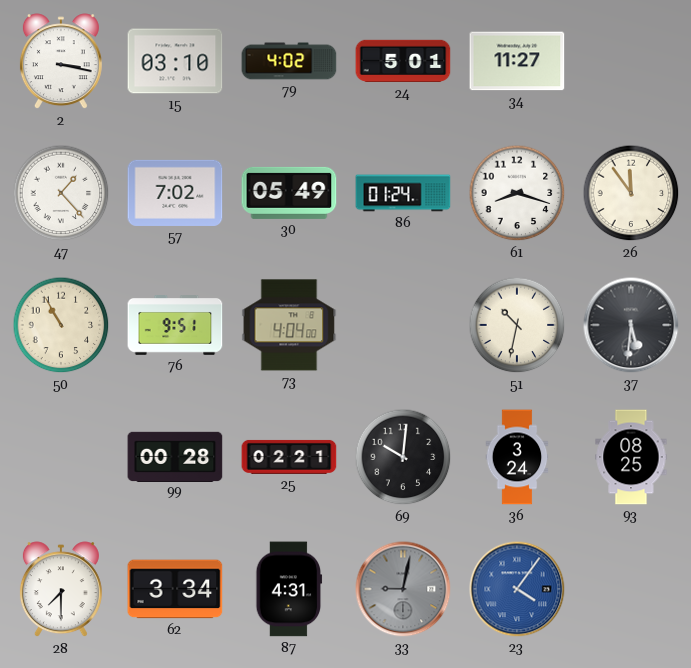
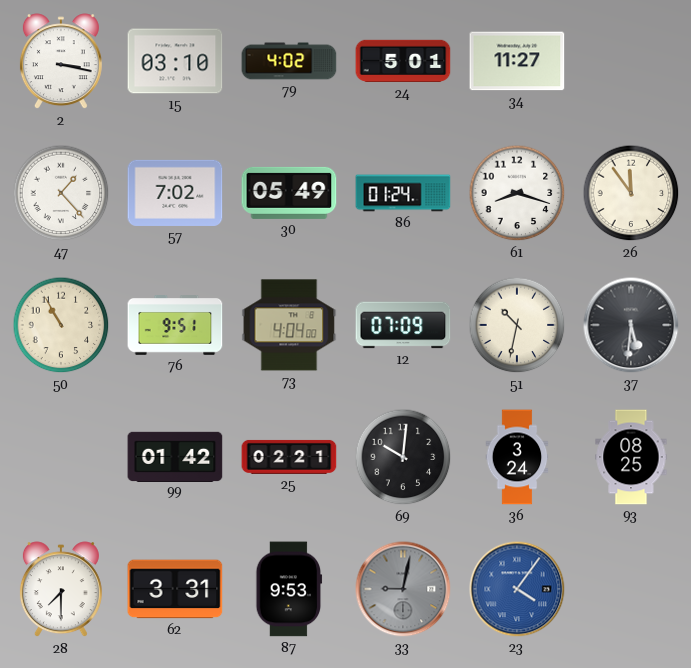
12: none -> 07:09
99: 00:28 -> 01:42
62: 3:34 -> 3:31
87: 4:31 -> 9:53
